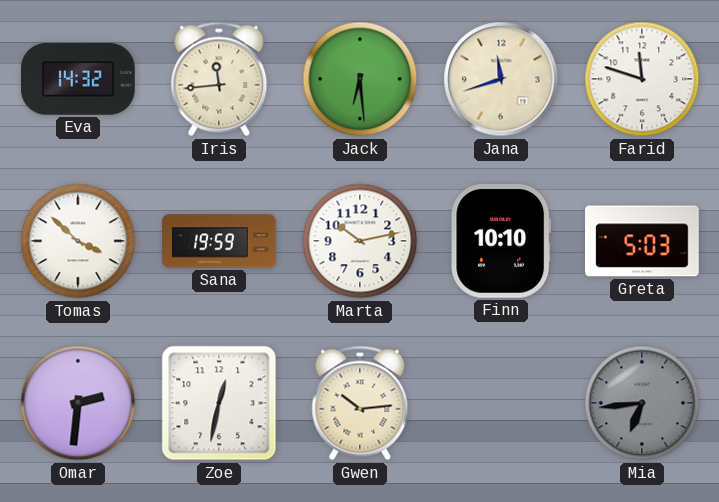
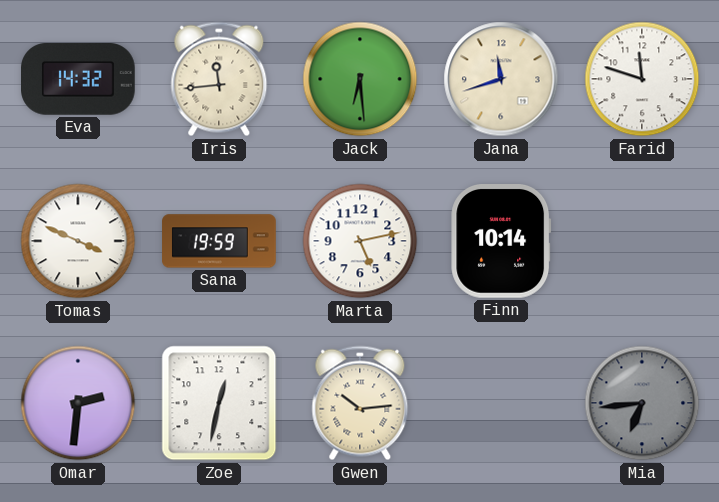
Tomas: 3:52 -> 3:49
Marta: 10:13 -> 5:13
Finn: 10:10 -> 10:14
Greta: 5:03 -> none
